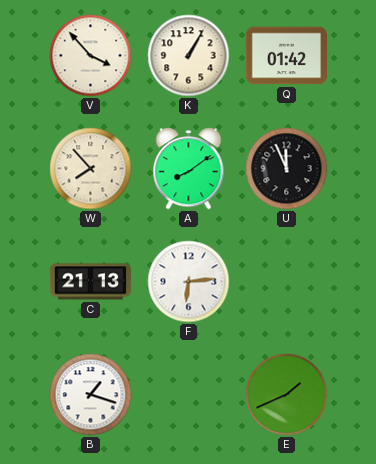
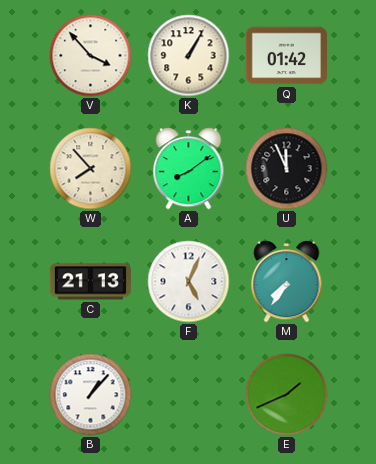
F: 6:14 -> 5:04
M: none -> 7:36
B: 1:18 -> 1:07
